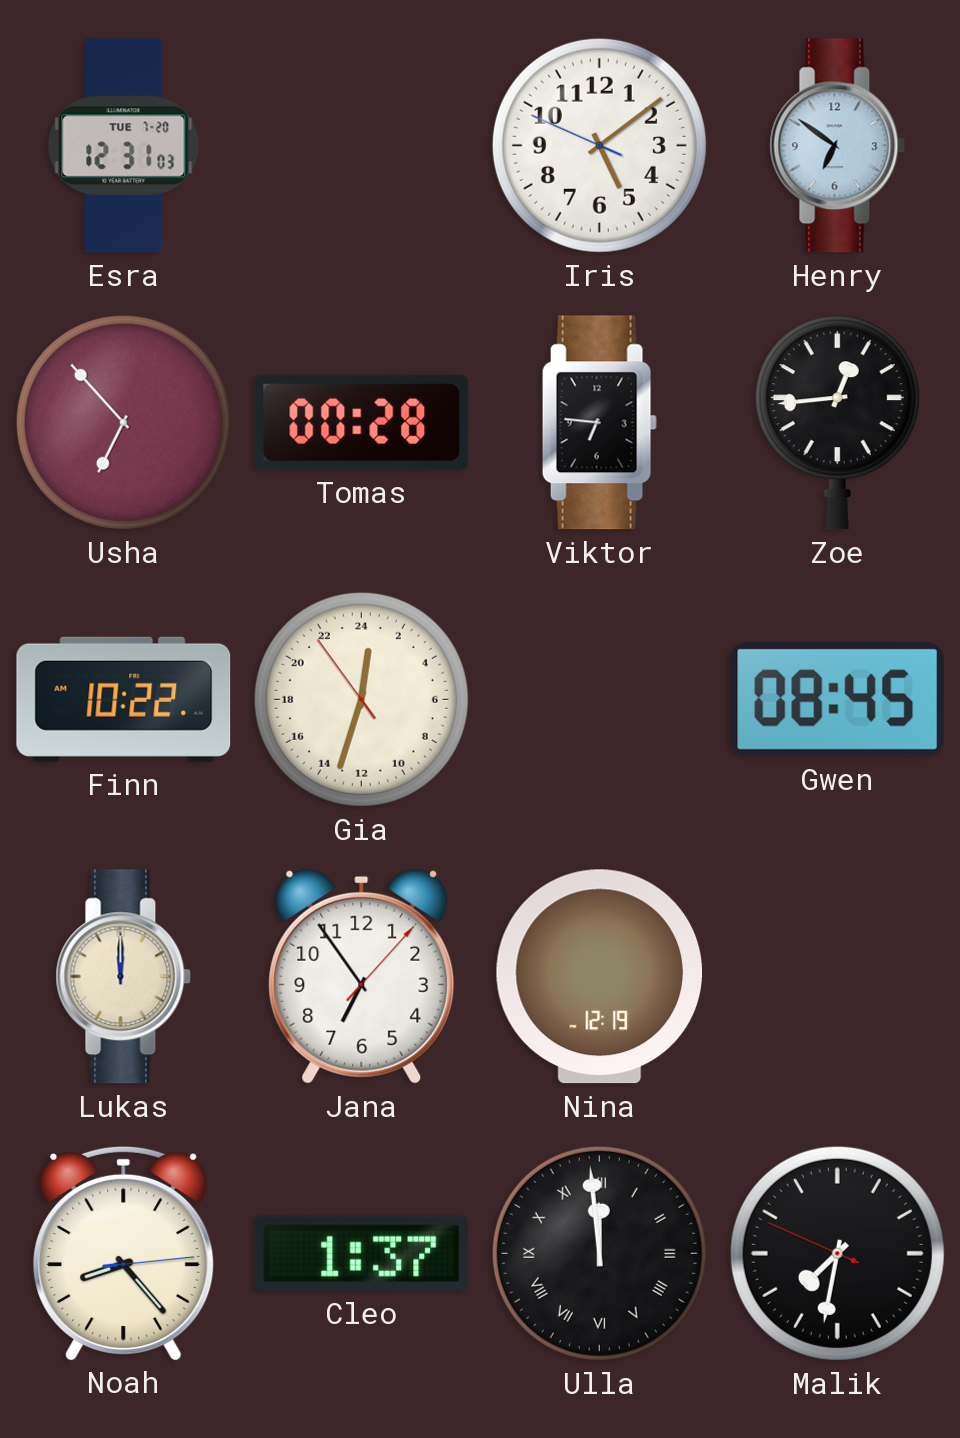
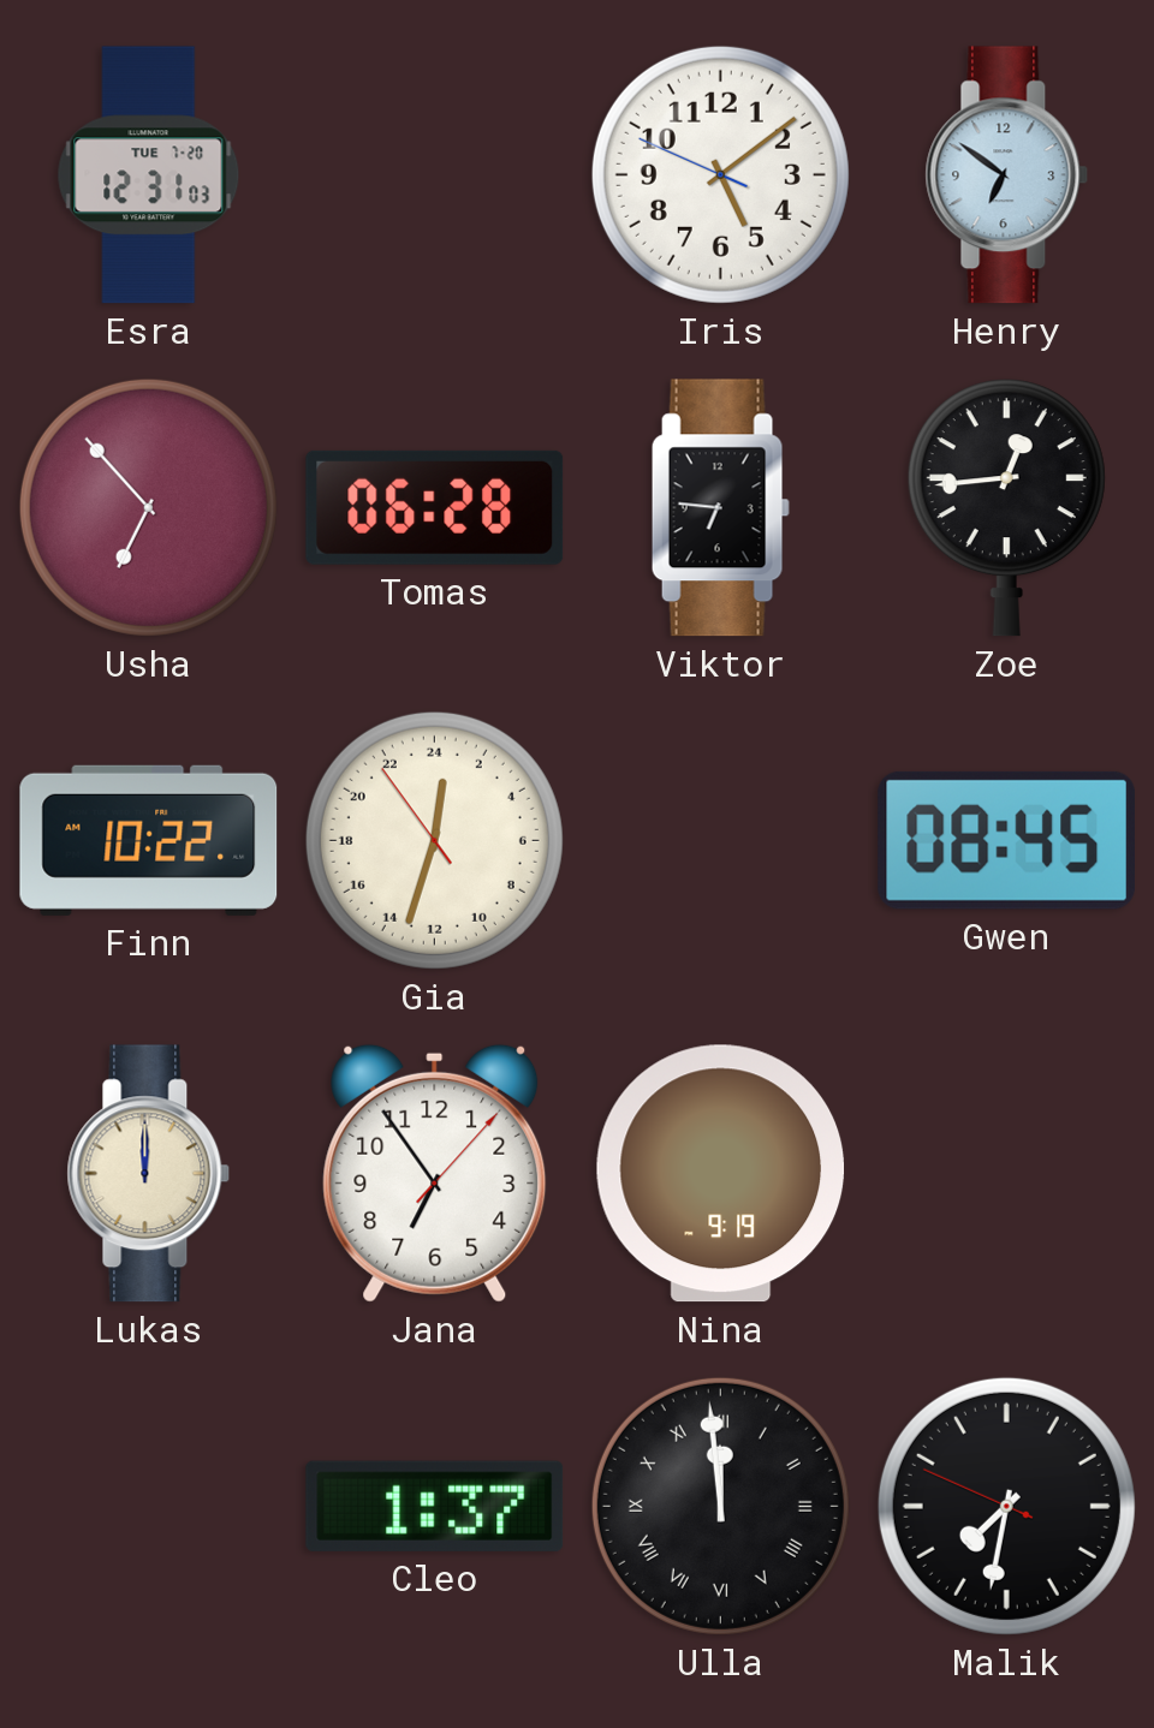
Tomas: 00:28 -> 06:28
Nina: 12:19 -> 9:19
Noah: 8:23 -> none
